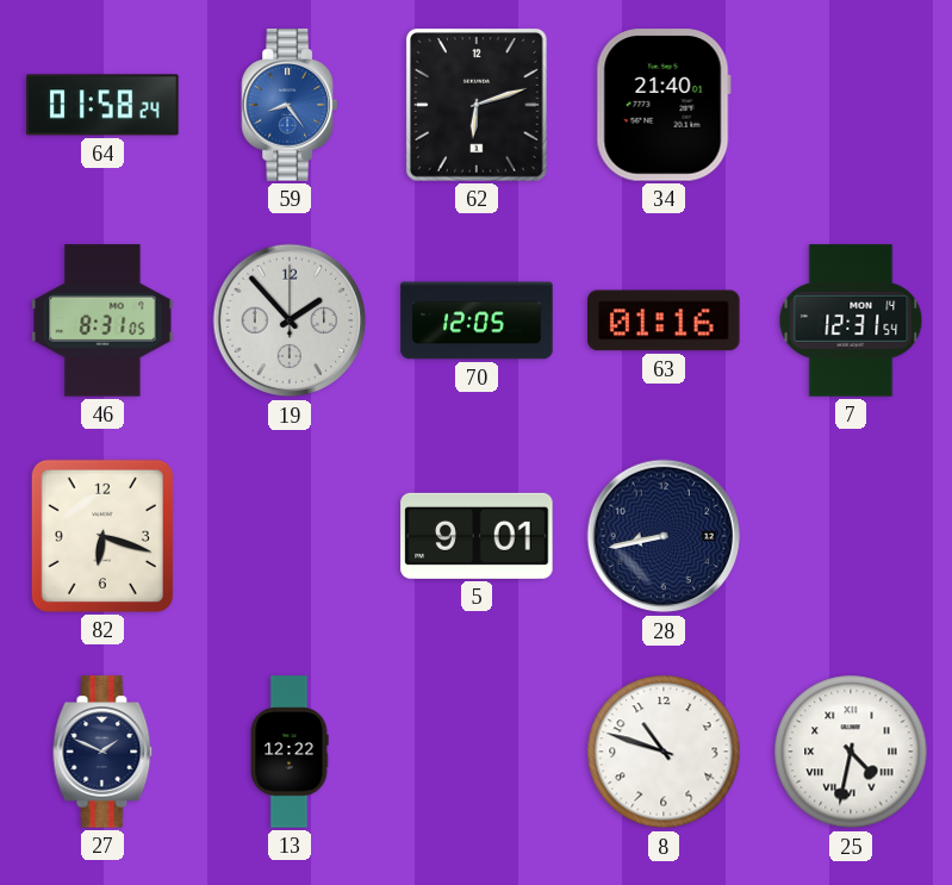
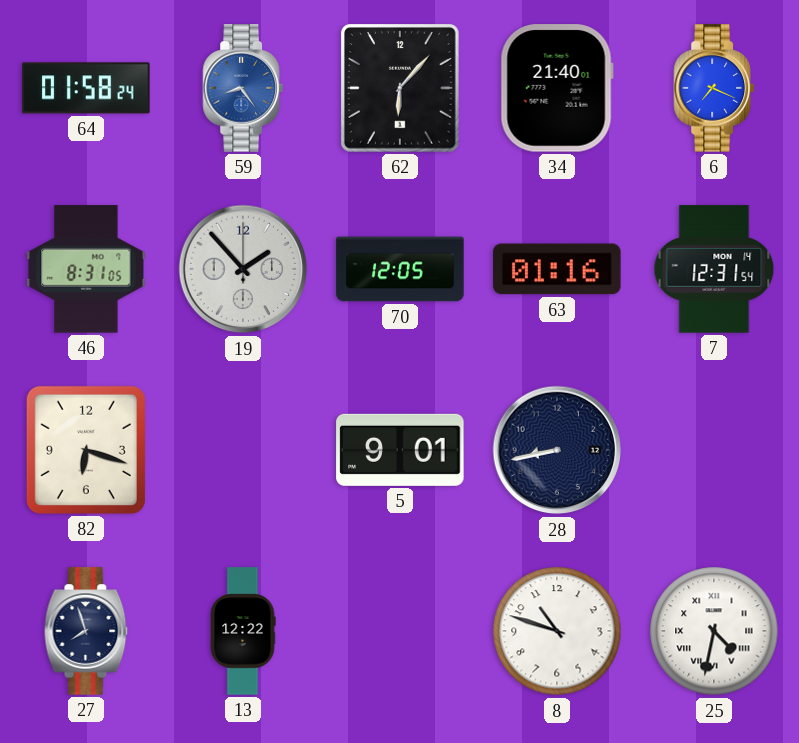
62: 6:12 -> 6:07
6: none -> 7:19
27: 1:49 -> 7:57
